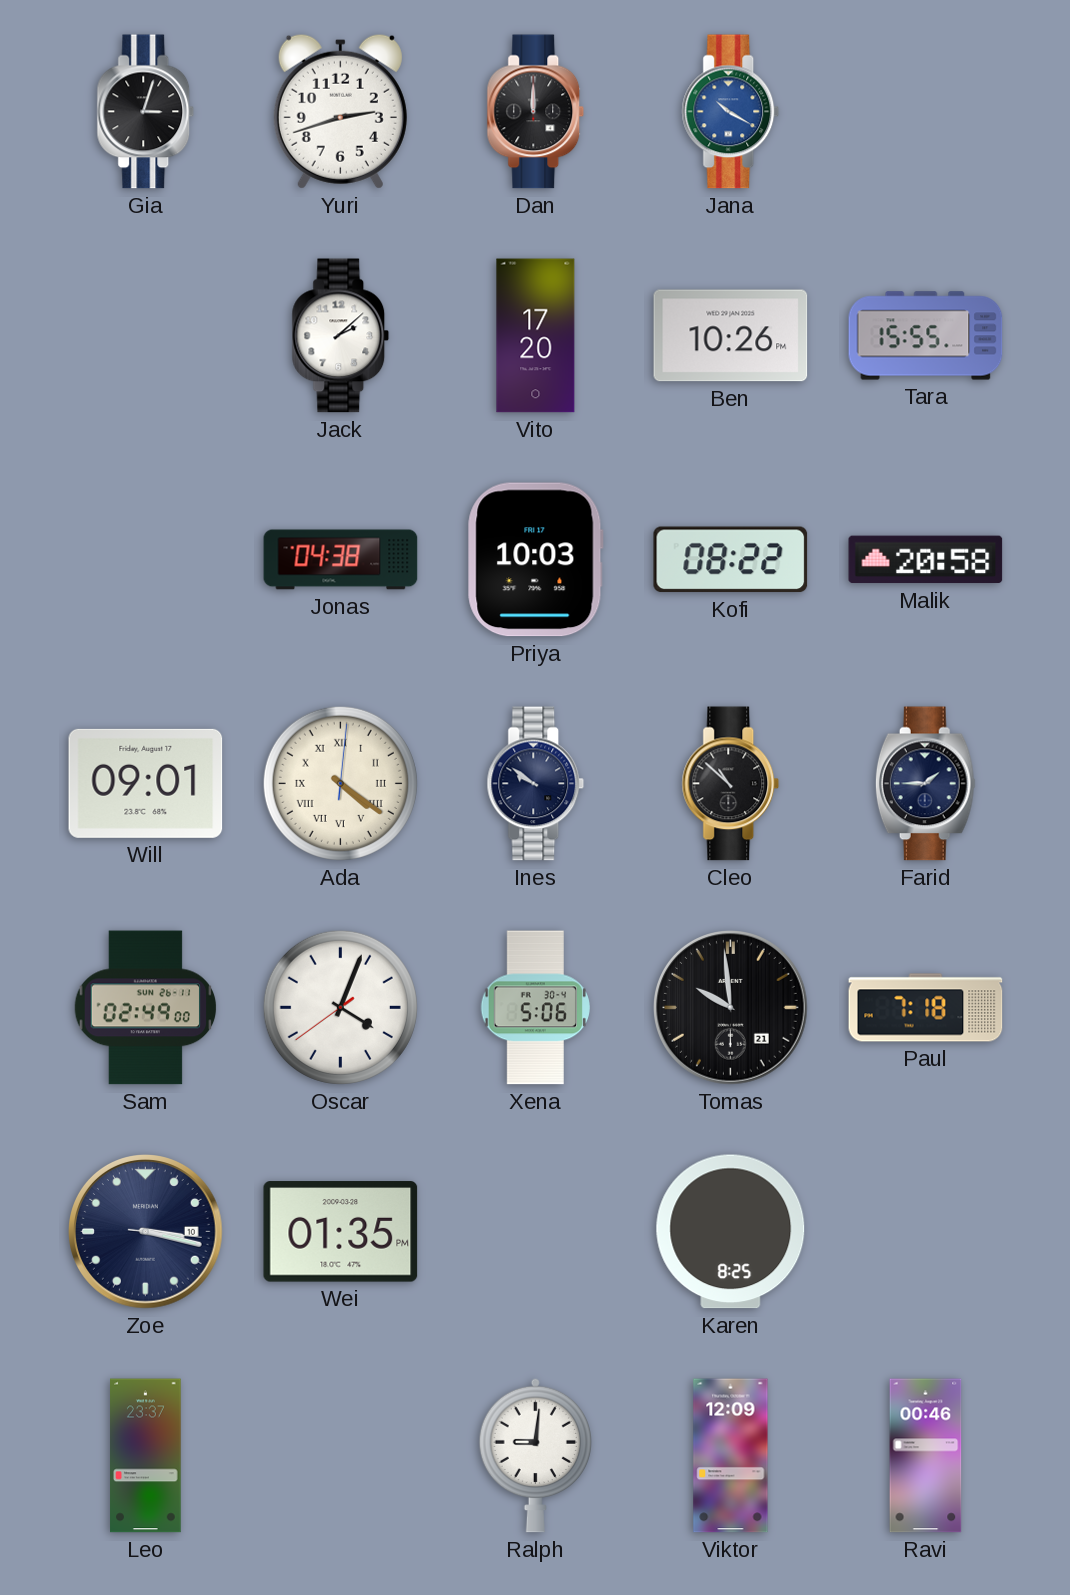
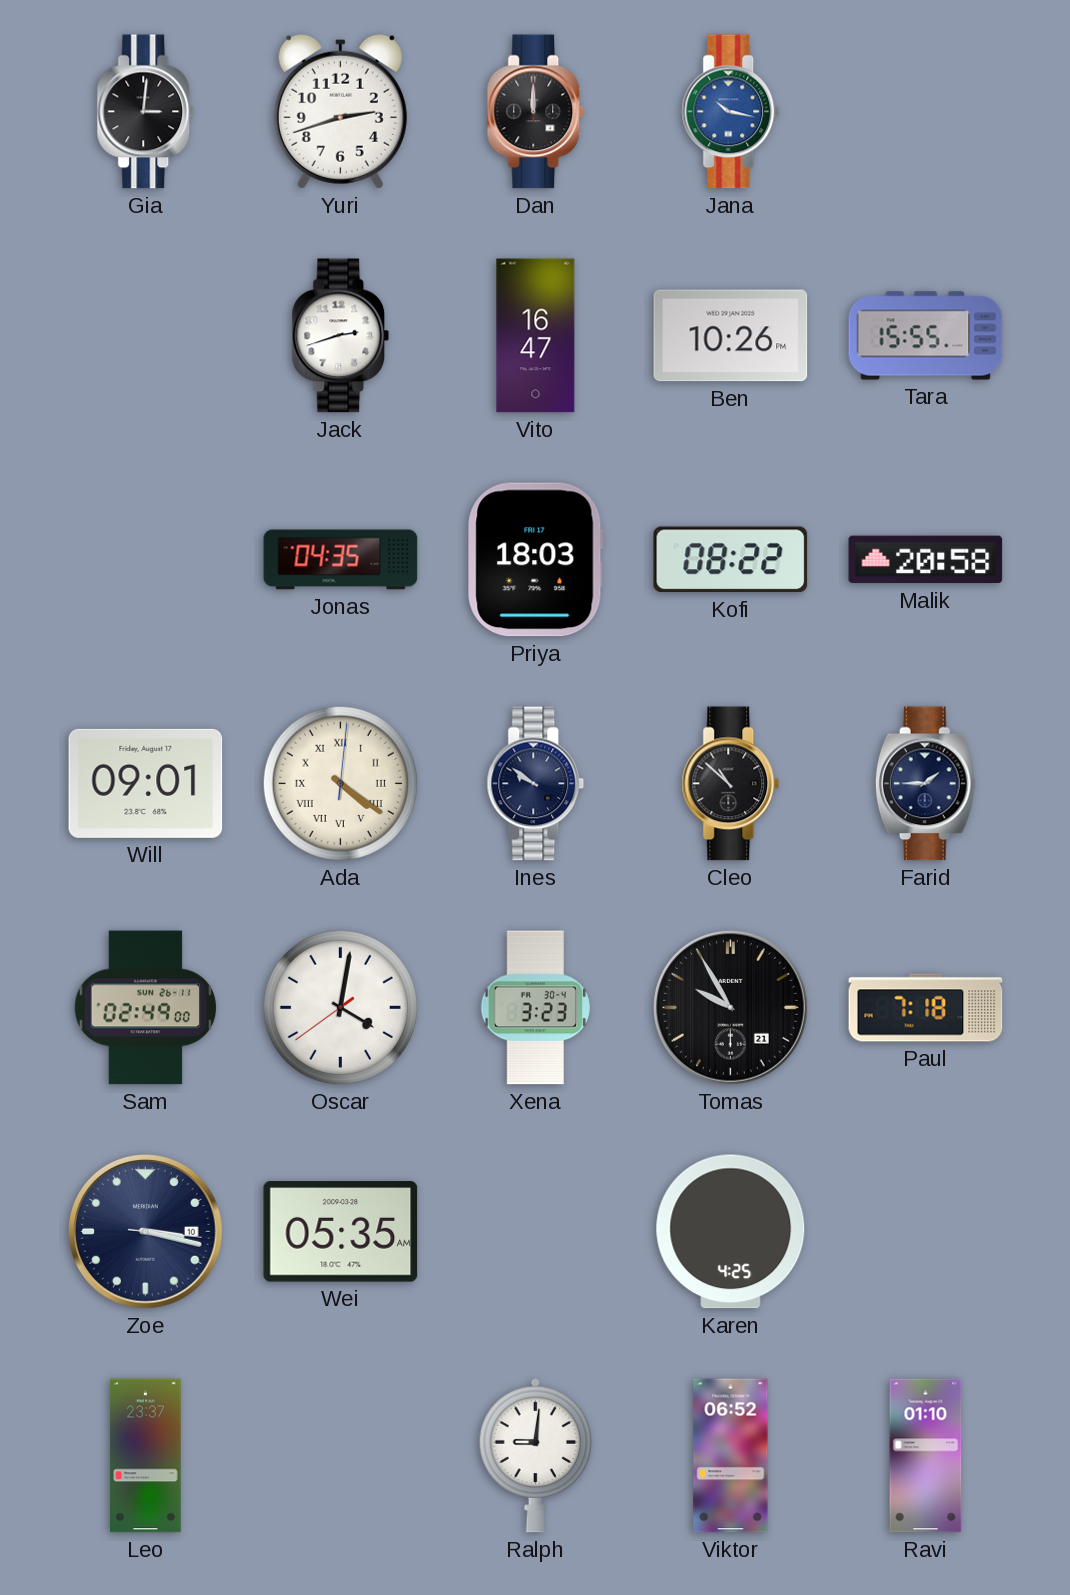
Gia: 3:03 -> 3:01
Jana: 10:20 -> 10:17
Jack: 2:08 -> 2:42
Vito: 17:20 -> 16:47
Jonas: 04:38 -> 04:35
Priya: 10:03 -> 18:03
Oscar: 4:03 -> 4:01
Xena: 5:06 -> 3:23
Tomas: 9:59 -> 9:55
Wei: 01:35 -> 05:35
Karen: 8:25 -> 4:25
Viktor: 12:09 -> 06:52
Ravi: 00:46 -> 01:10
